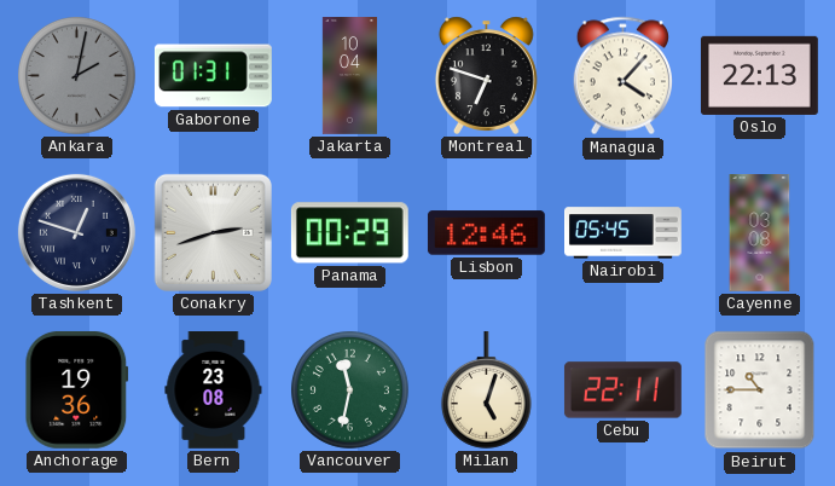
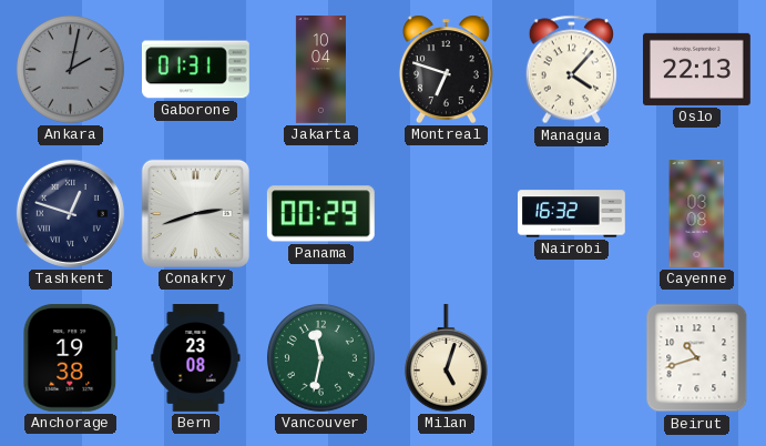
Lisbon: 12:46 -> none
Nairobi: 05:45 -> 16:32
Anchorage: 19:36 -> 19:38
Cebu: 22:11 -> none
Beirut: 10:45 -> 10:42
